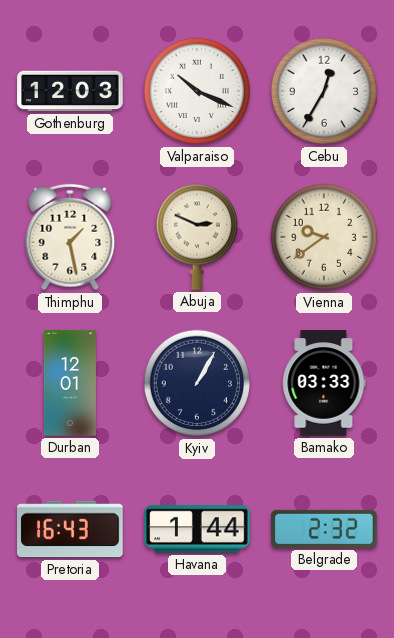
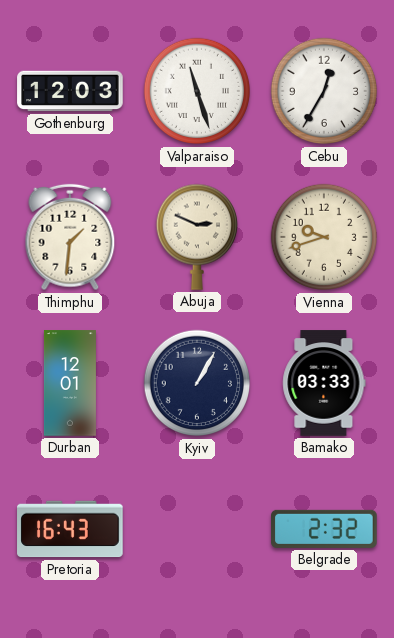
Valparaiso: 10:19 -> 11:27
Thimphu: 1:28 -> 1:31
Vienna: 9:39 -> 9:42
Havana: 1:44 -> none
